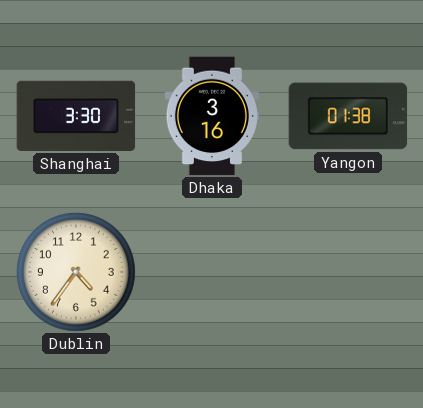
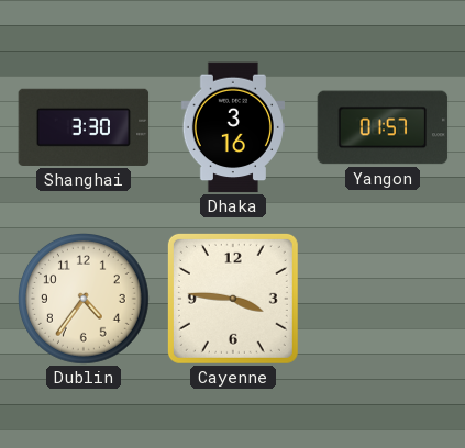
Yangon: 01:38 -> 01:57
Cayenne: none -> 3:46
